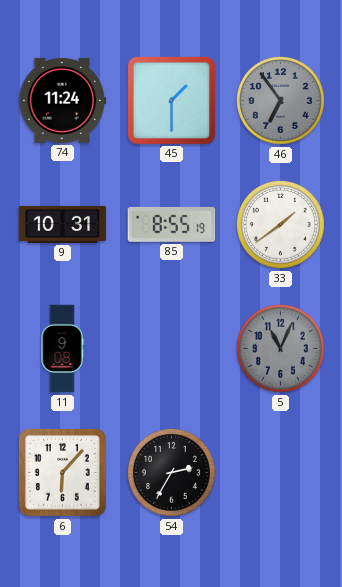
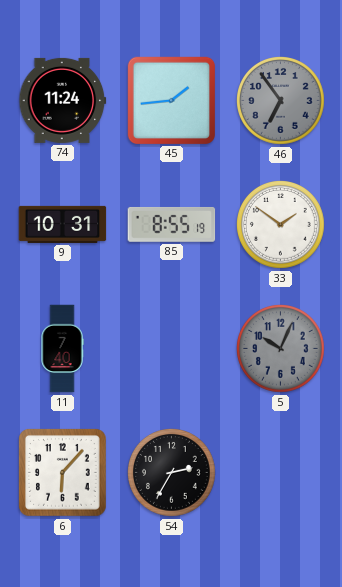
45: 1:30 -> 1:44
33: 1:39 -> 1:51
11: 9:08 -> 7:40
5: 11:04 -> 10:04
